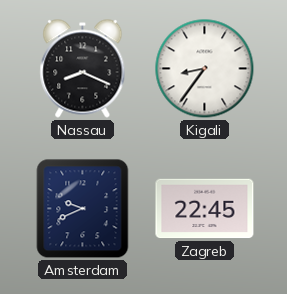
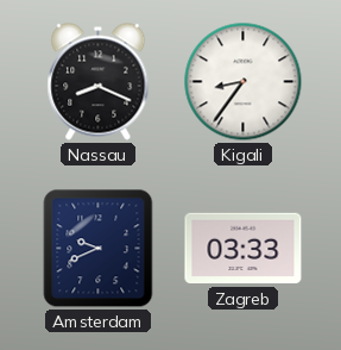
Zagreb: 22:45 -> 03:33
